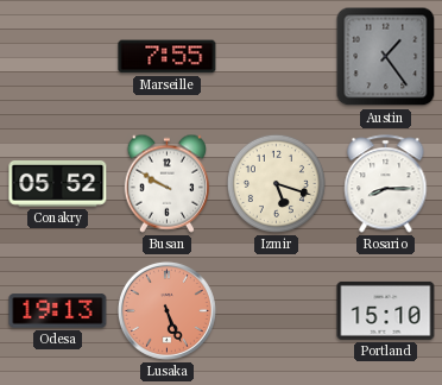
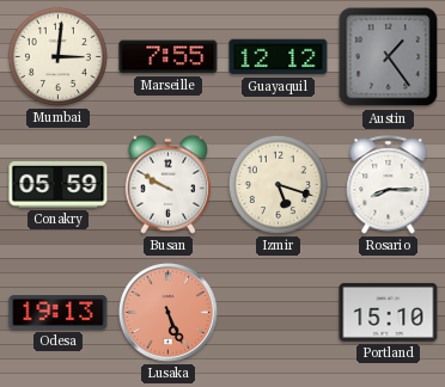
Mumbai: none -> 3:01
Guayaquil: none -> 12:12
Conakry: 05:52 -> 05:59
